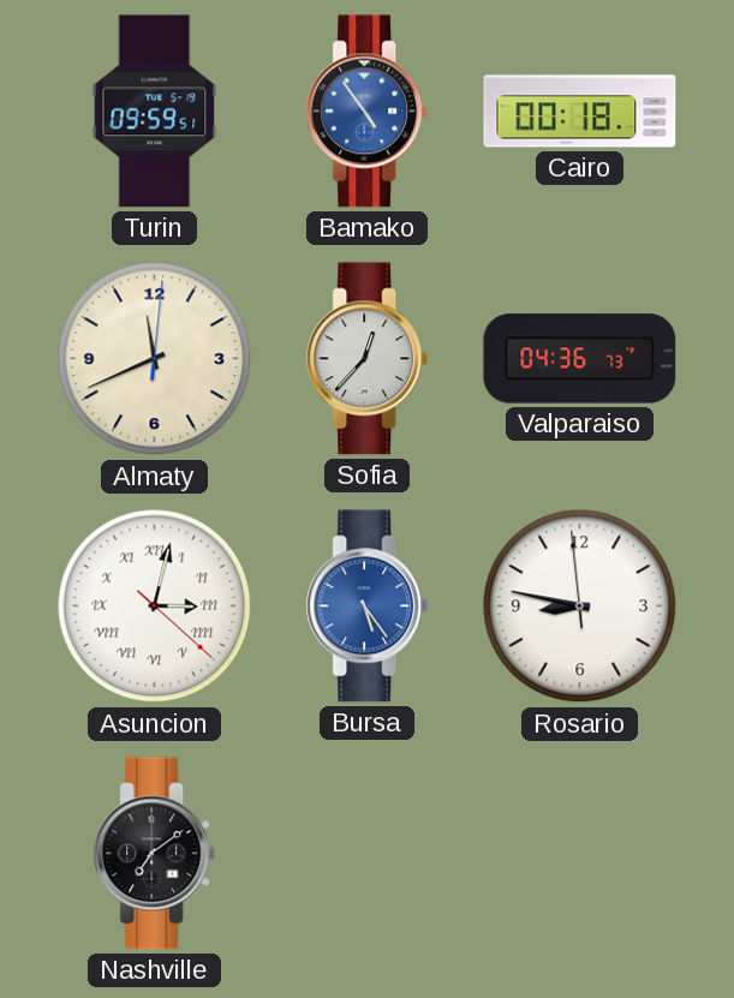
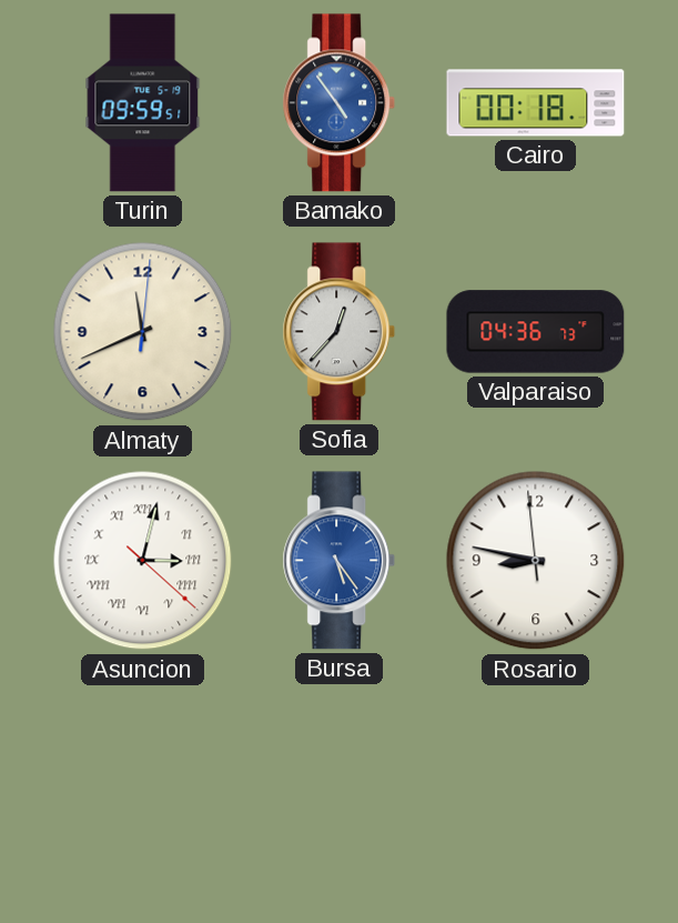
Nashville: 7:09 -> none
